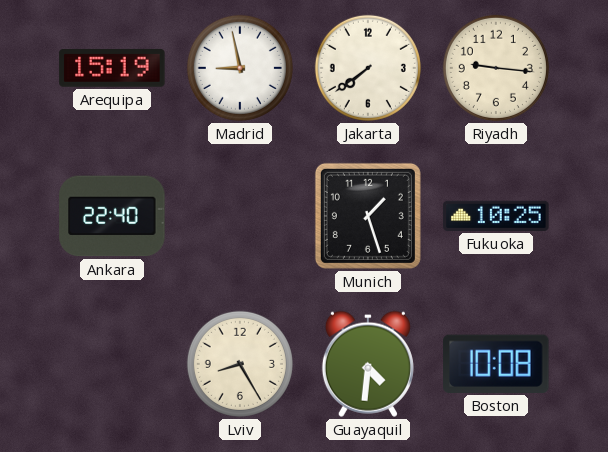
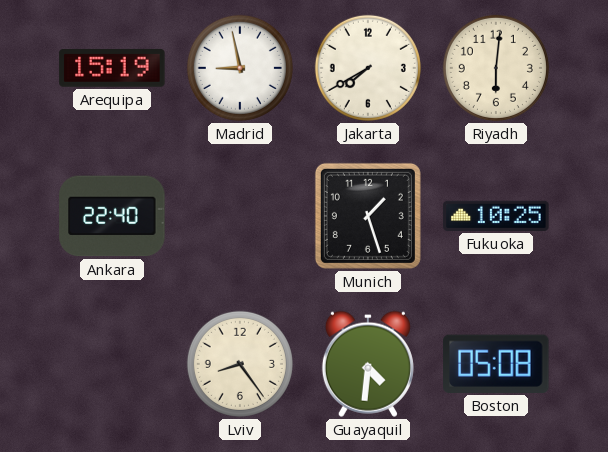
Jakarta: 7:39 -> 7:40
Riyadh: 9:16 -> 6:01
Lviv: 8:25 -> 8:24
Boston: 10:08 -> 05:08
